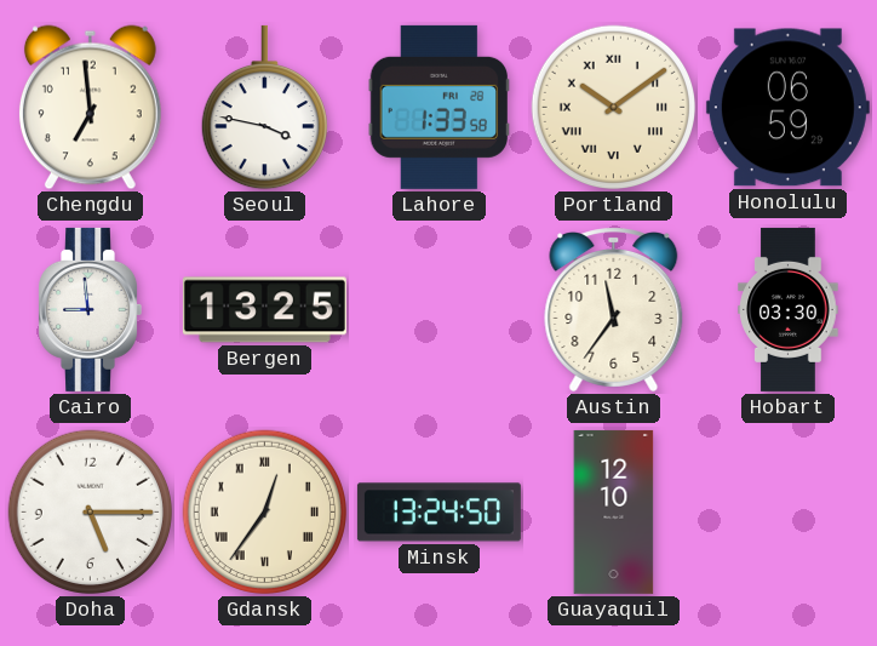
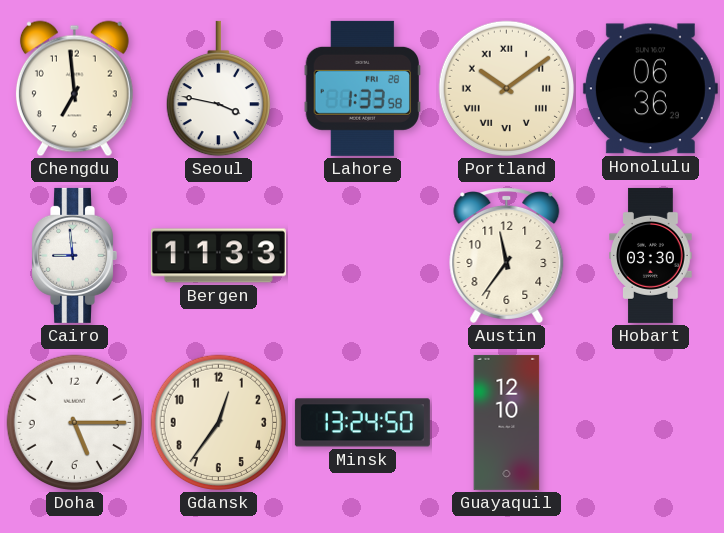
Honolulu: 06:59 -> 06:36
Bergen: 13:25 -> 11:33
Gdansk numerals: Roman -> Arabic
